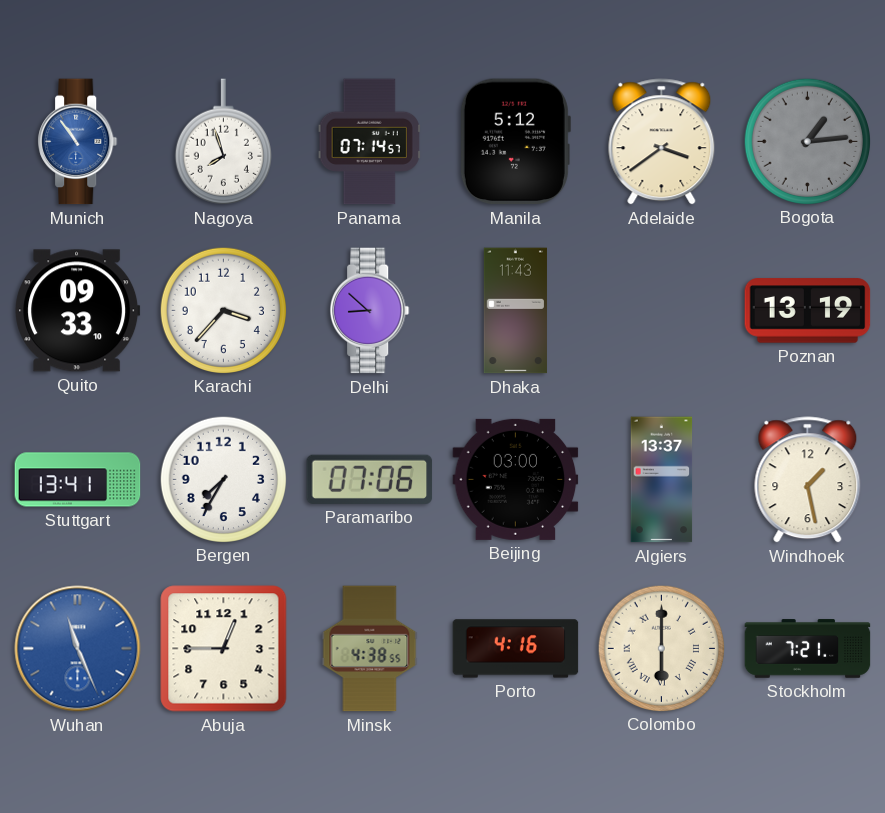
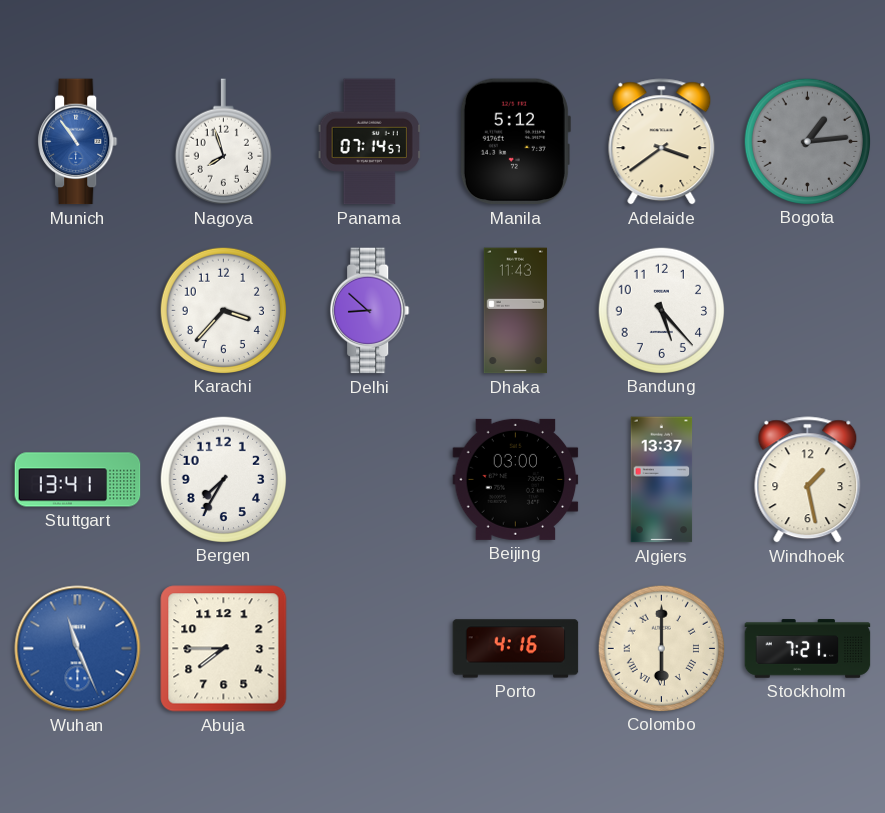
Quito: 09:33 -> none
Bandung: none -> 5:23
Poznan: 13:19 -> none
Paramaribo: 07:06 -> none
Abuja: 12:45 -> 7:45
Minsk: 4:38 -> none
